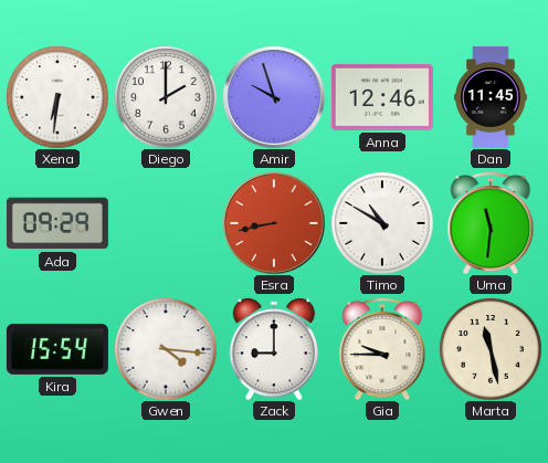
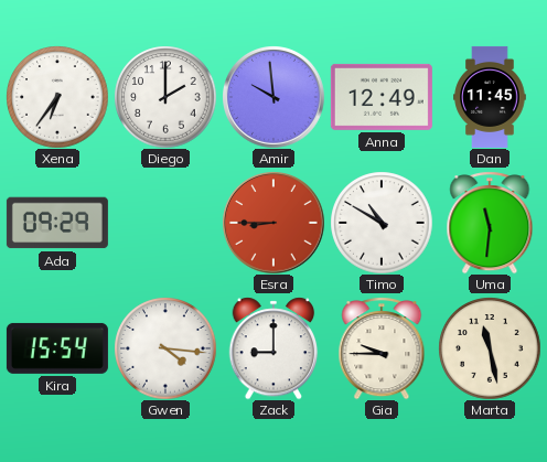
Xena: 6:31 -> 6:36
Amir: 9:57 -> 9:59
Anna: 12:46 -> 12:49
Esra: 8:43 -> 8:45
